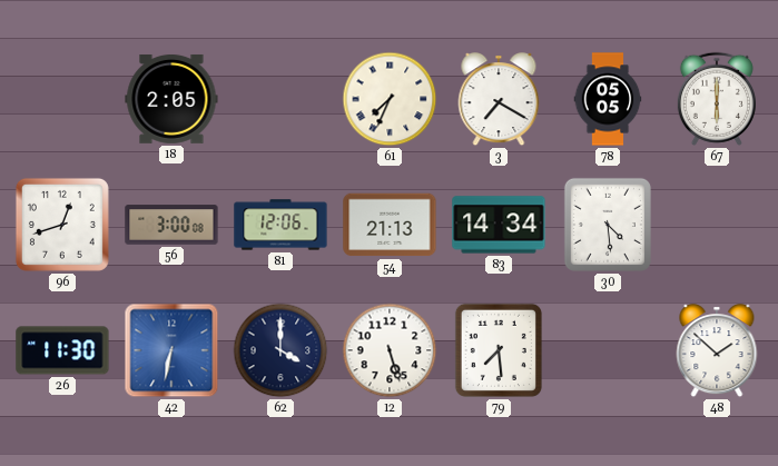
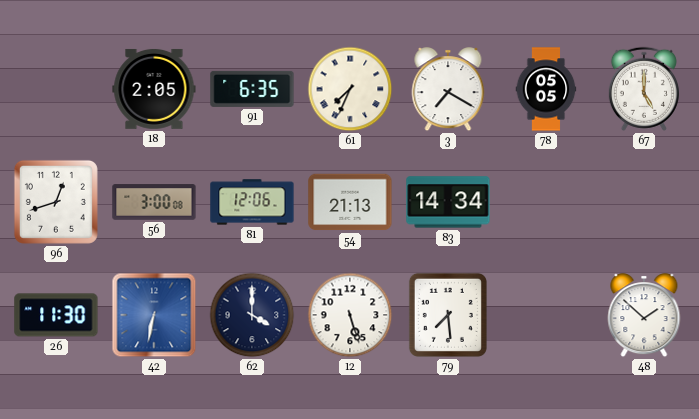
91: none -> 6:35
67: 6:00 -> 5:00
30: 4:29 -> none
